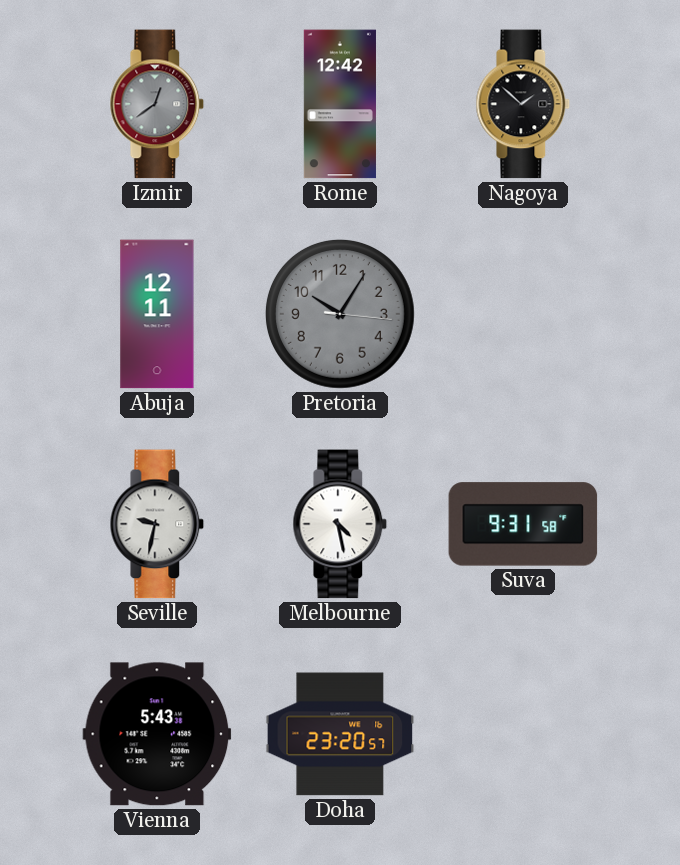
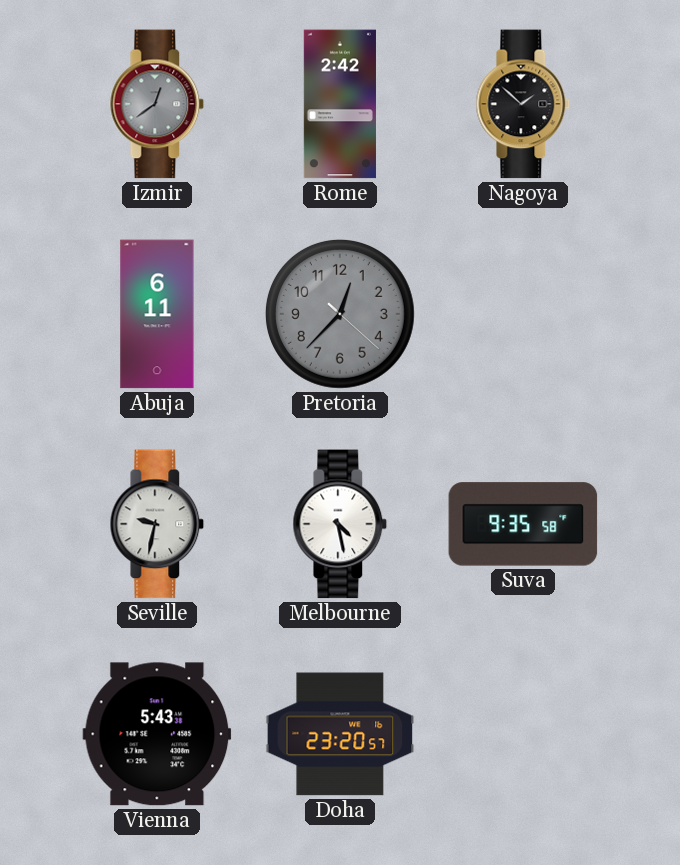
Rome: 12:42 -> 2:42
Abuja: 12:11 -> 6:11
Pretoria: 10:05 -> 12:37
Suva: 9:31 -> 9:35
